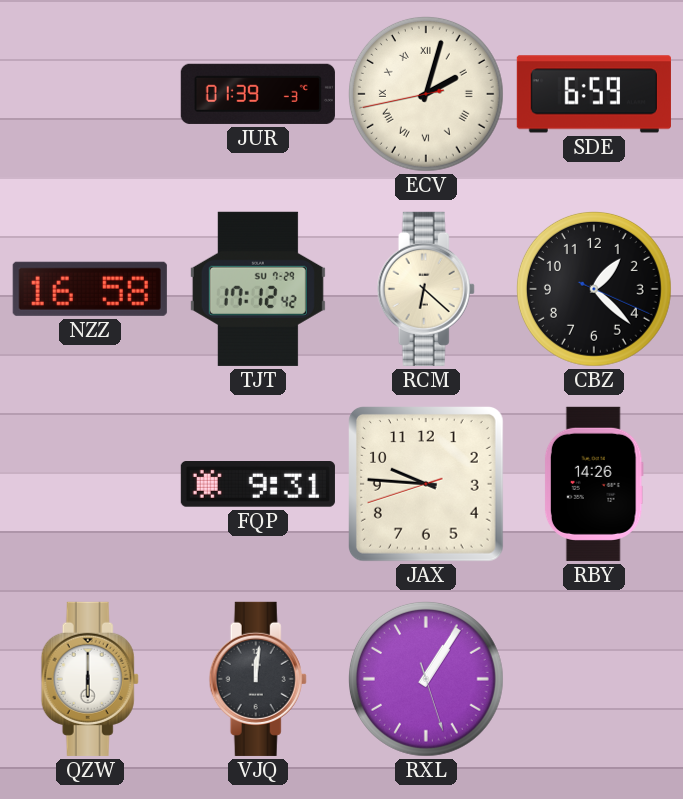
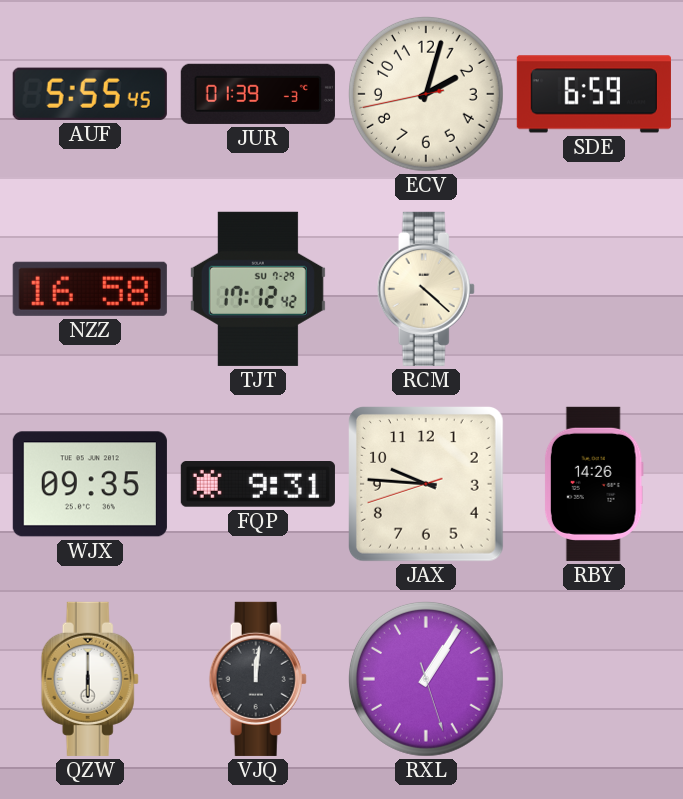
AUF: none -> 5:55
ECV numerals: Roman -> Arabic
RCM: 6:22 -> 4:22
CBZ: 1:22 -> none
WJX: none -> 09:35
